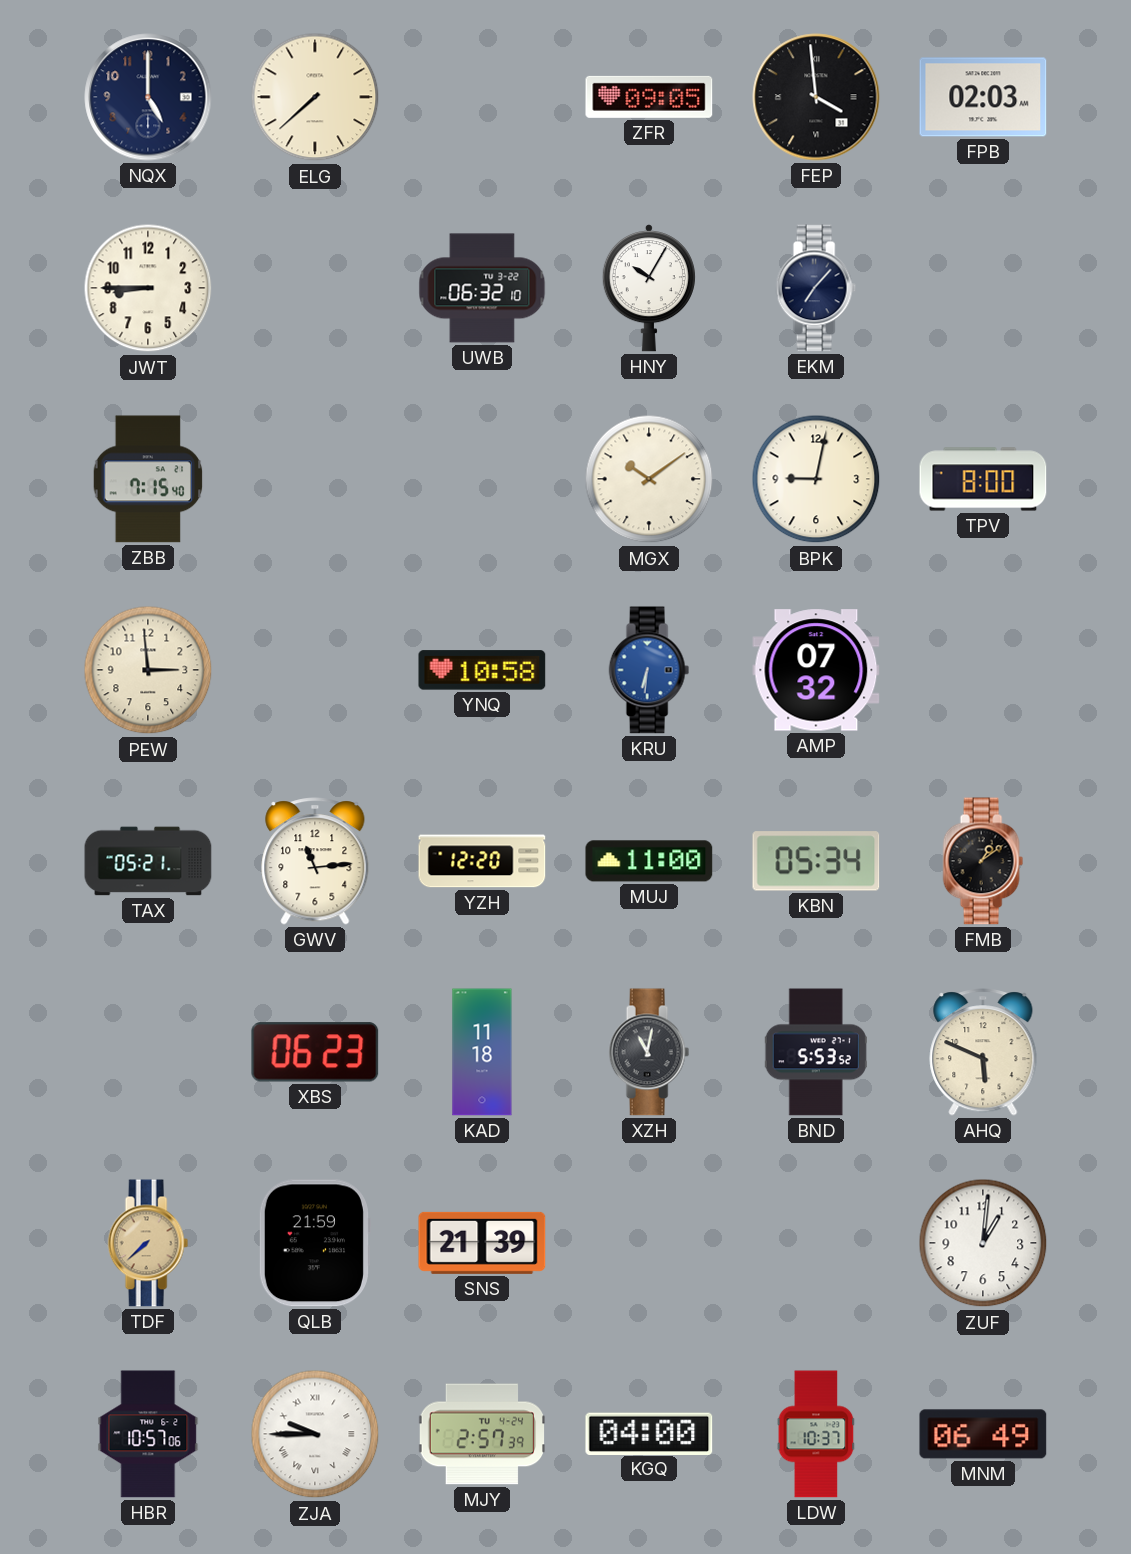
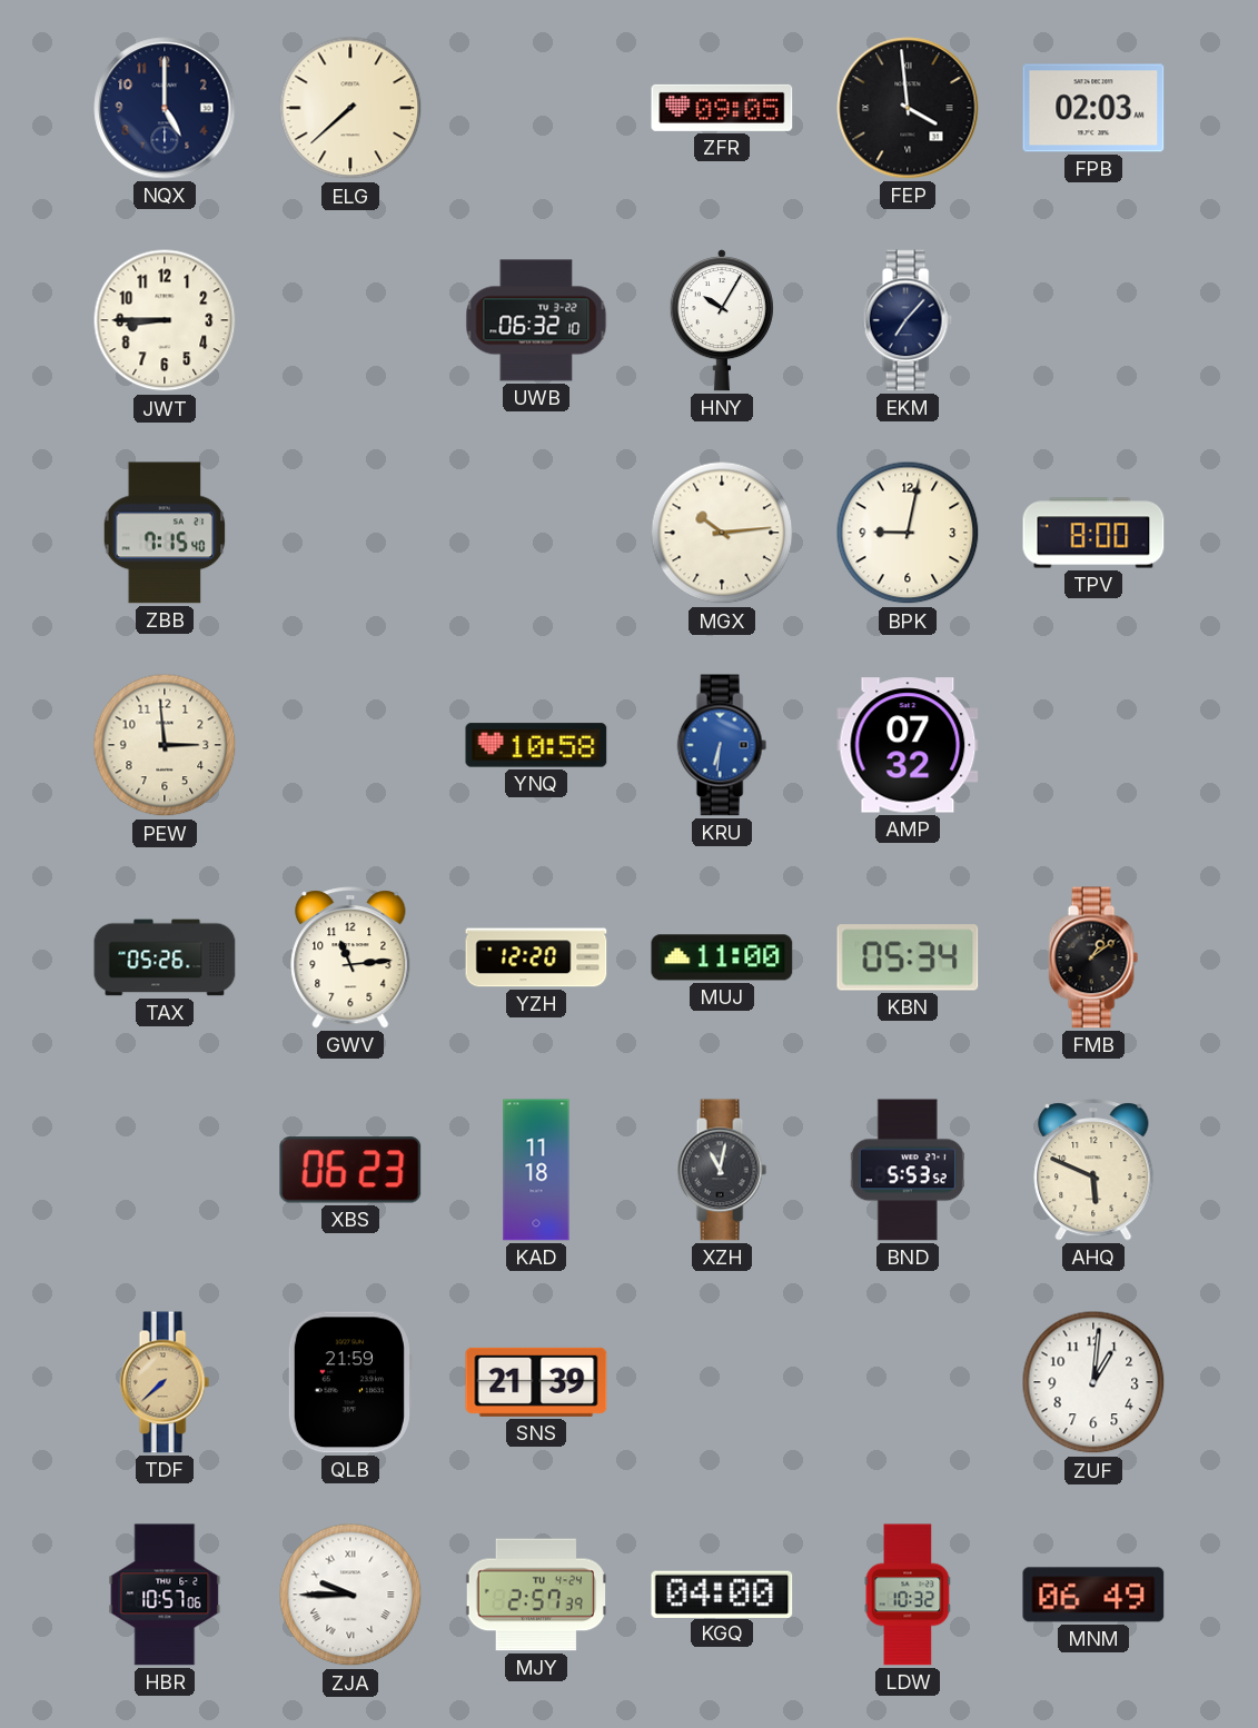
MGX: 10:09 -> 10:14
TAX: 05:21 -> 05:26
LDW: 10:37 -> 10:32
